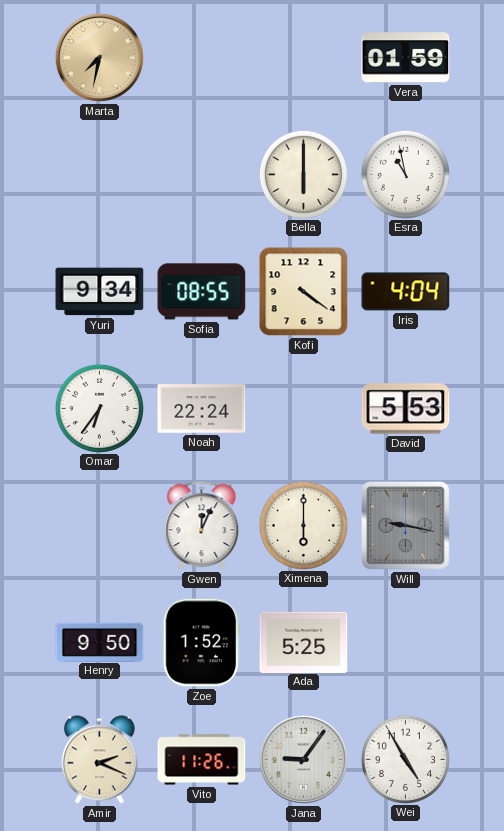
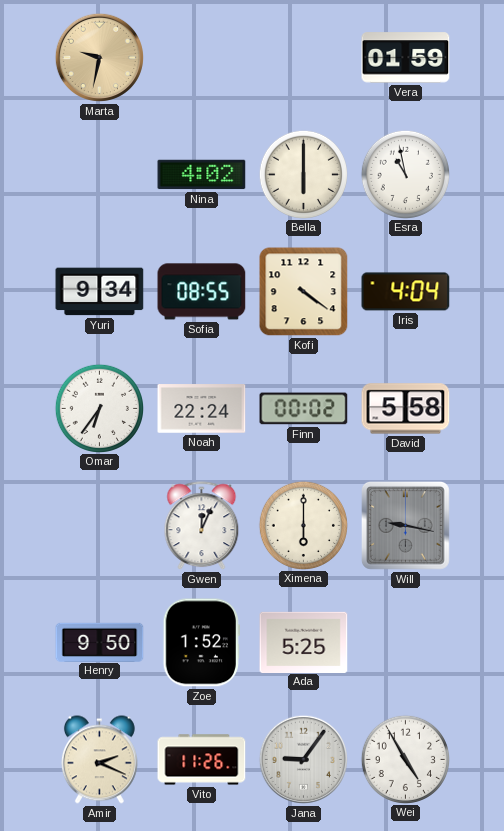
Marta: 7:32 -> 9:32
Nina: none -> 4:02
Finn: none -> 00:02
David: 5:53 -> 5:58
